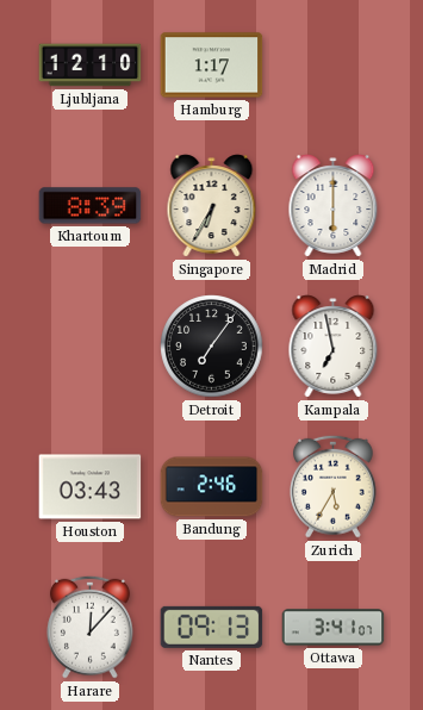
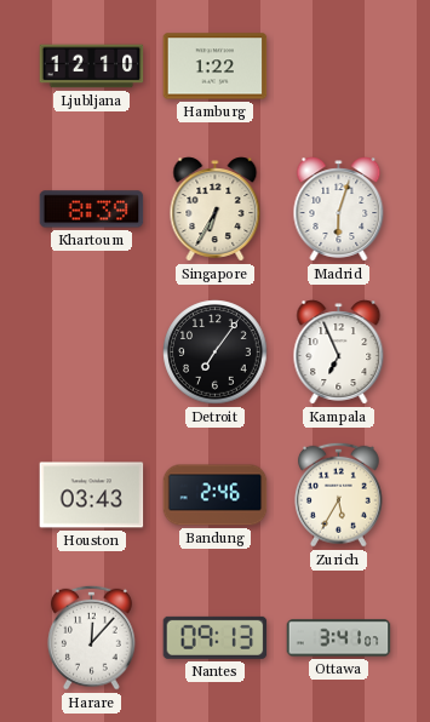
Hamburg: 1:17 -> 1:22
Madrid: 6:00 -> 6:03
Kampala: 6:58 -> 6:56
